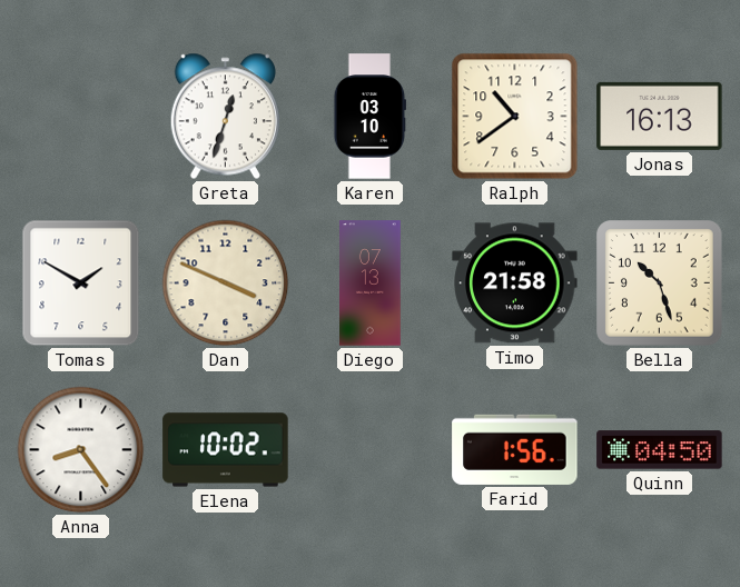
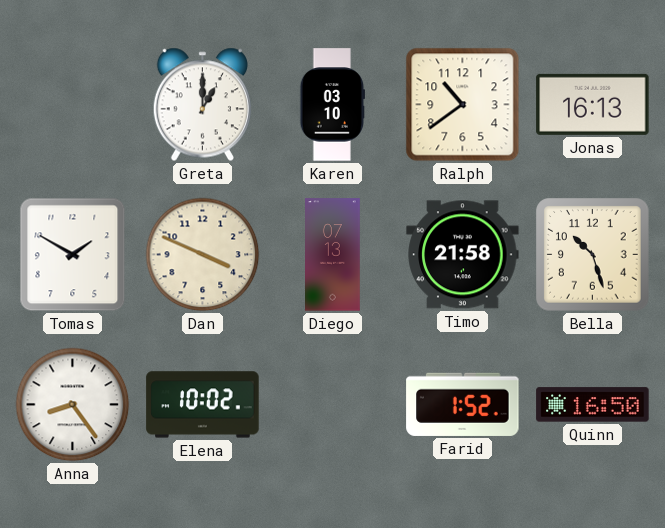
Greta: 12:33 -> 1:00
Farid: 1:56 -> 1:52
Quinn: 04:50 -> 16:50
